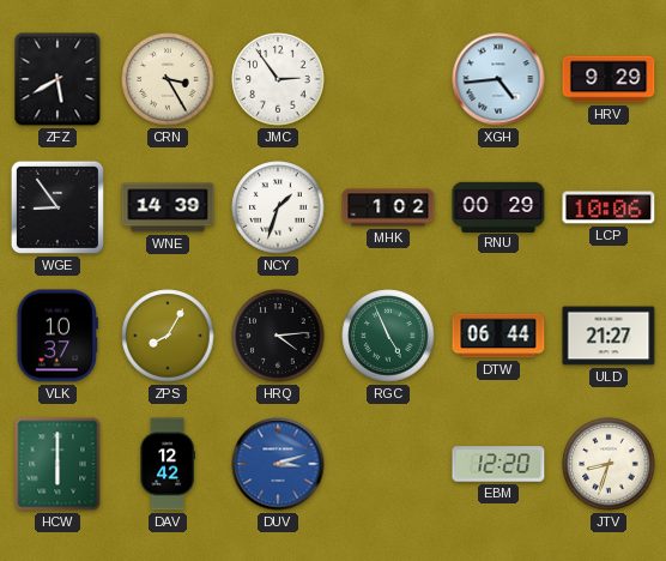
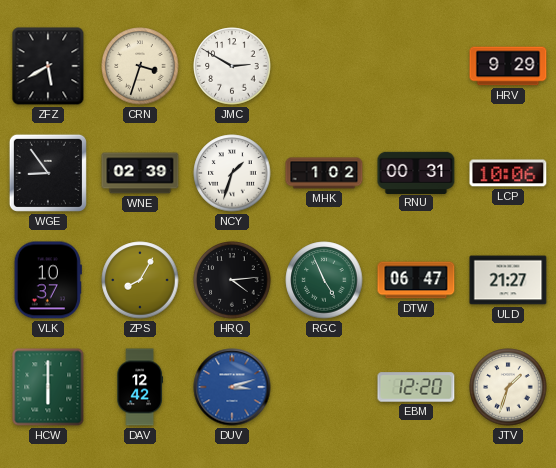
CRN: 3:25 -> 3:33
JMC: 2:54 -> 2:50
XGH: 4:44 -> none
WNE: 14:39 -> 02:39
RNU: 00:29 -> 00:31
DTW: 06:44 -> 06:47
JTV: 8:33 -> 1:33
